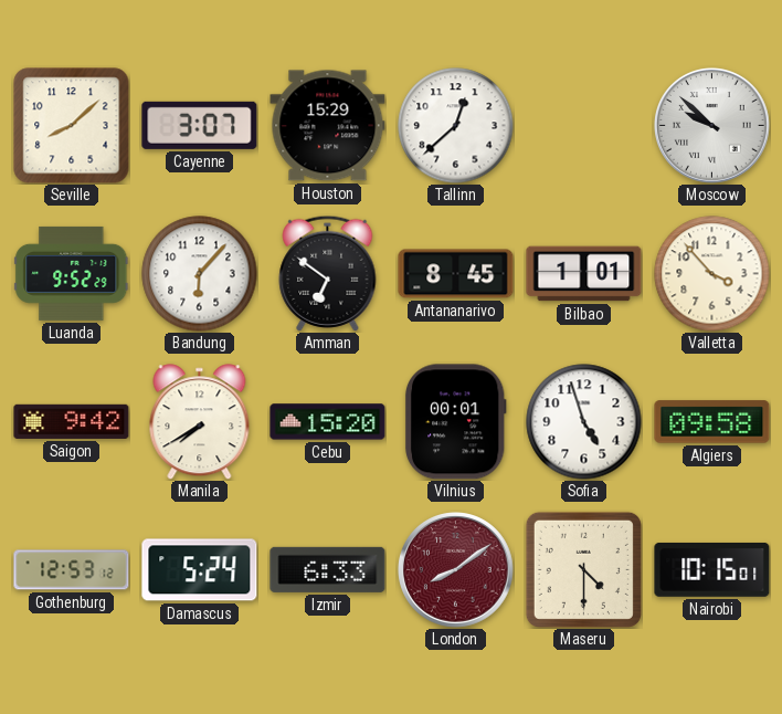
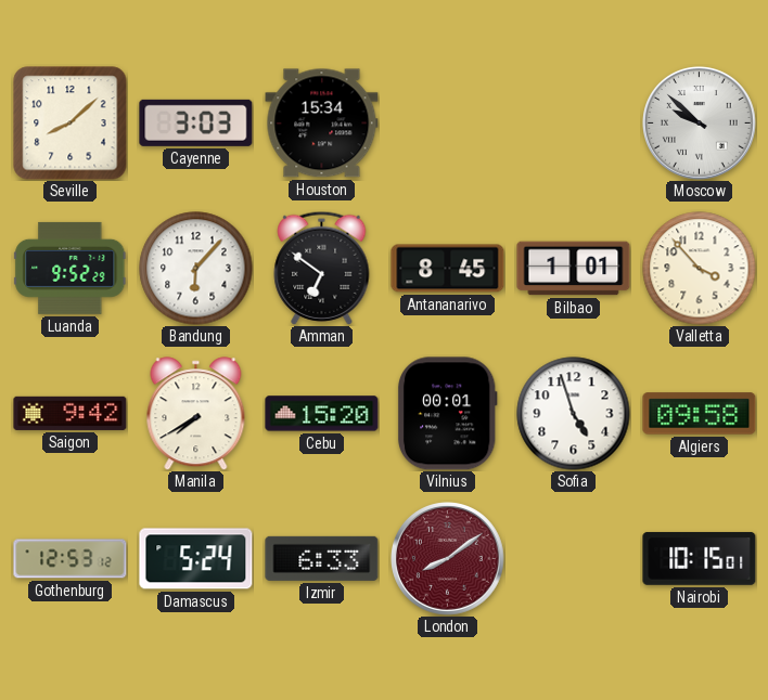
Cayenne: 3:07 -> 3:03
Houston: 15:29 -> 15:34
Tallinn: 12:38 -> none
Maseru: 4:30 -> none
